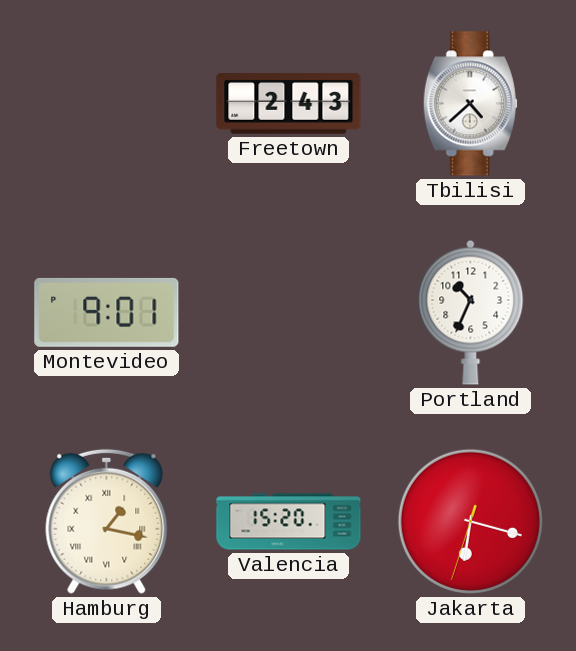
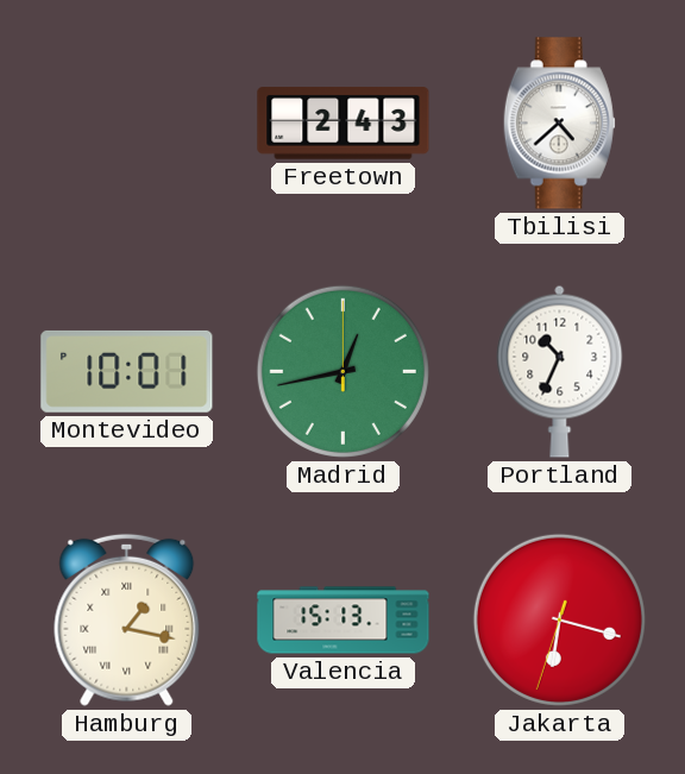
Montevideo: 9:01 -> 10:01
Madrid: none -> 12:43
Valencia: 15:20 -> 15:13
